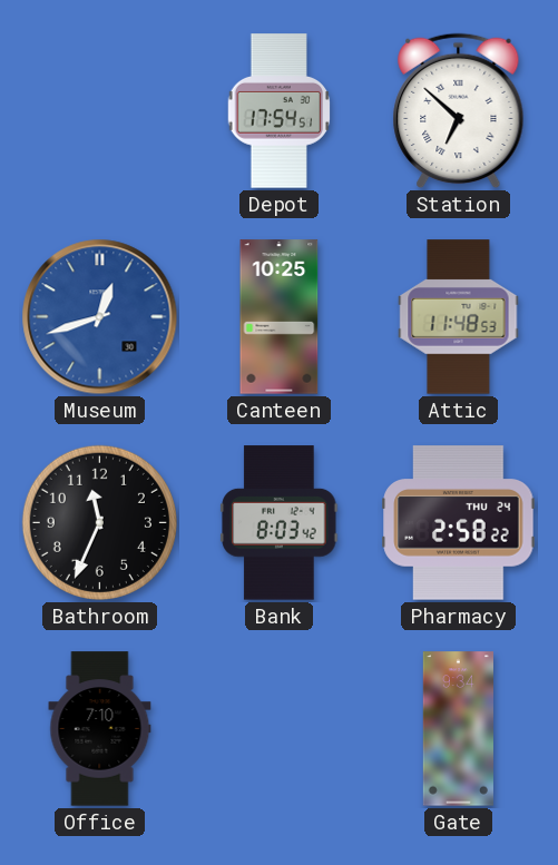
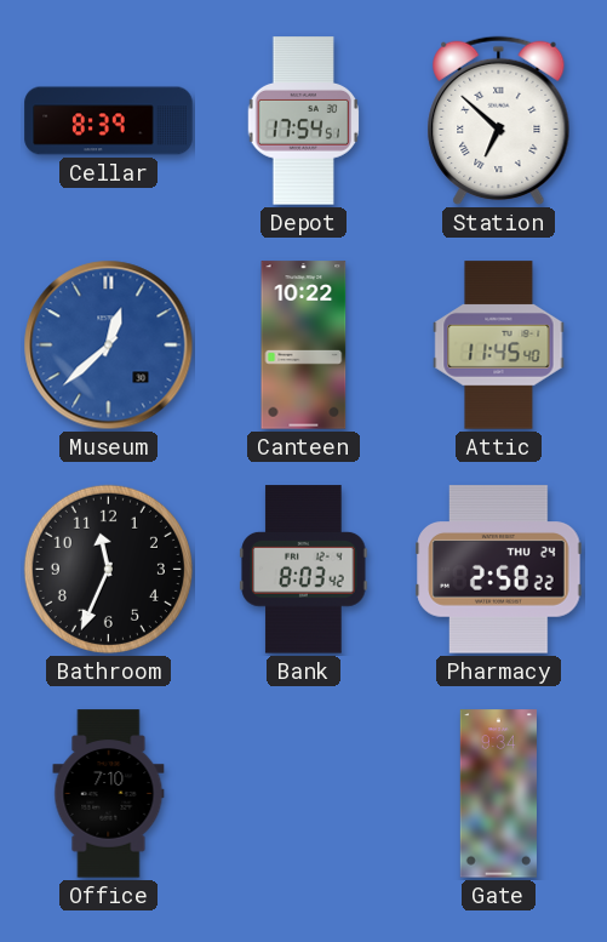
Cellar: none -> 8:39
Museum: 12:42 -> 12:38
Canteen: 10:25 -> 10:22
Attic: 11:48 -> 11:45
